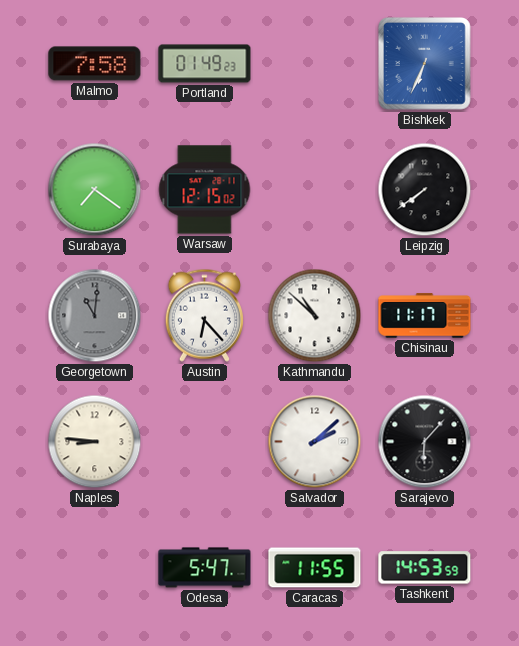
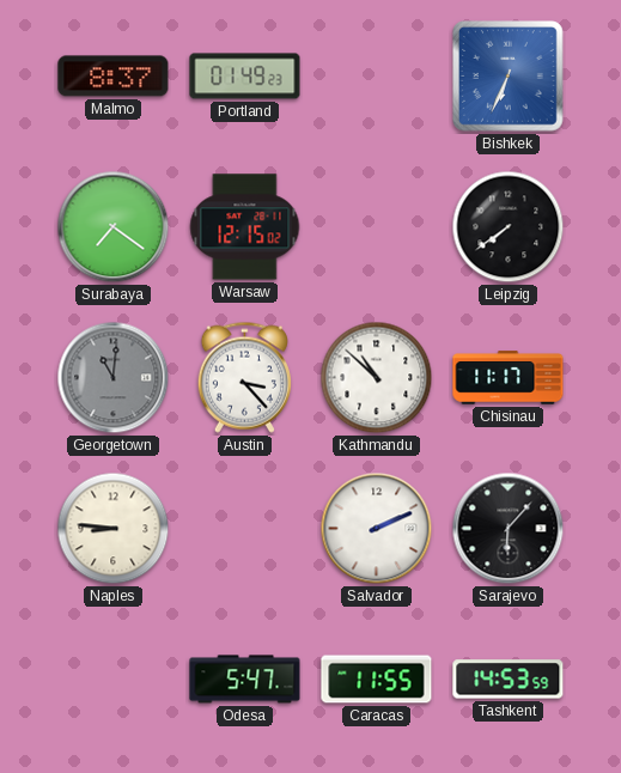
Malmo: 7:58 -> 8:37
Austin: 6:23 -> 3:23
Salvador: 2:08 -> 2:11
